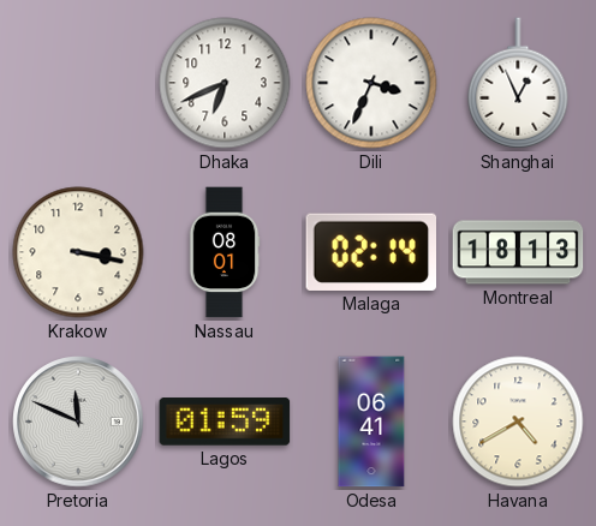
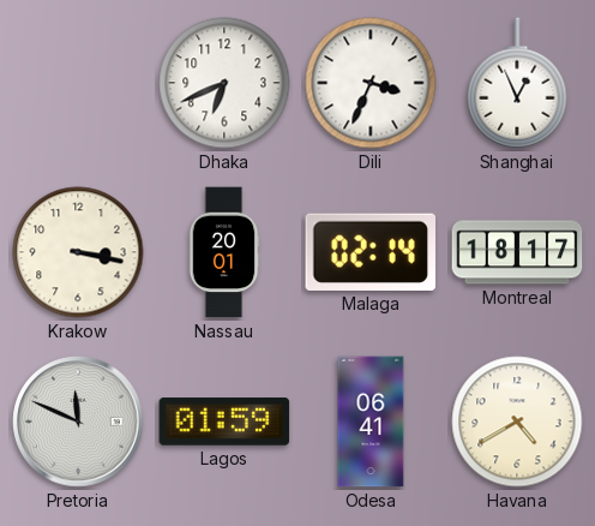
Nassau: 08:01 -> 20:01
Montreal: 18:13 -> 18:17
